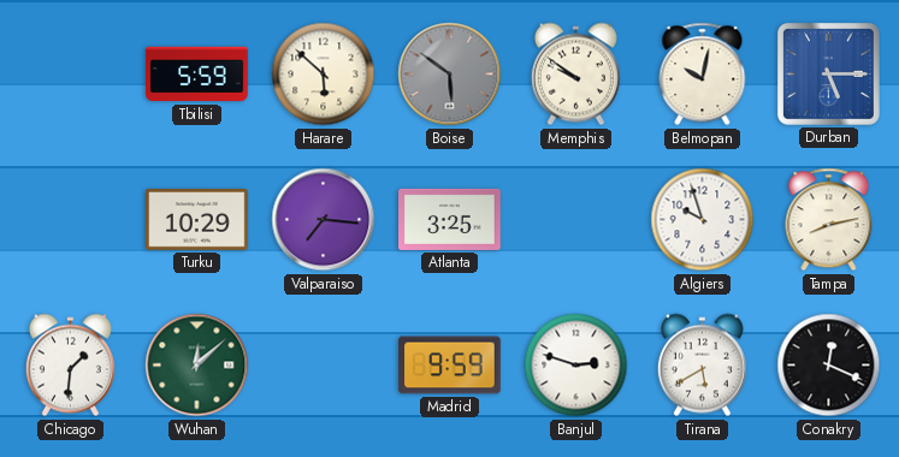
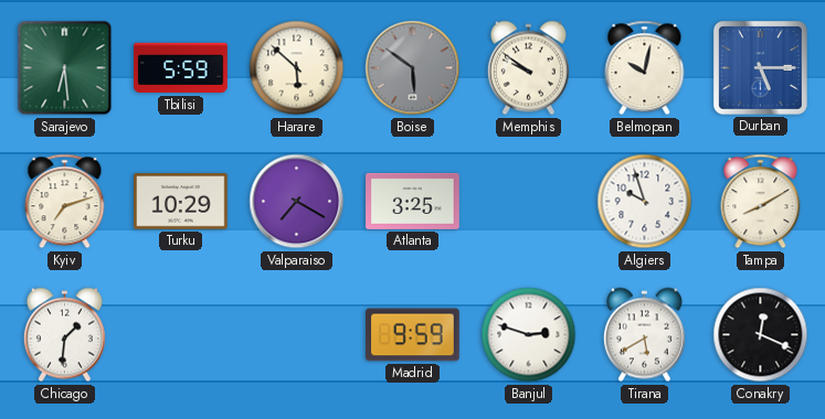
Sarajevo: none -> 6:29
Kyiv: none -> 7:12
Valparaiso: 7:16 -> 7:20
Tampa: 8:13 -> 8:10
Wuhan: 12:08 -> none
